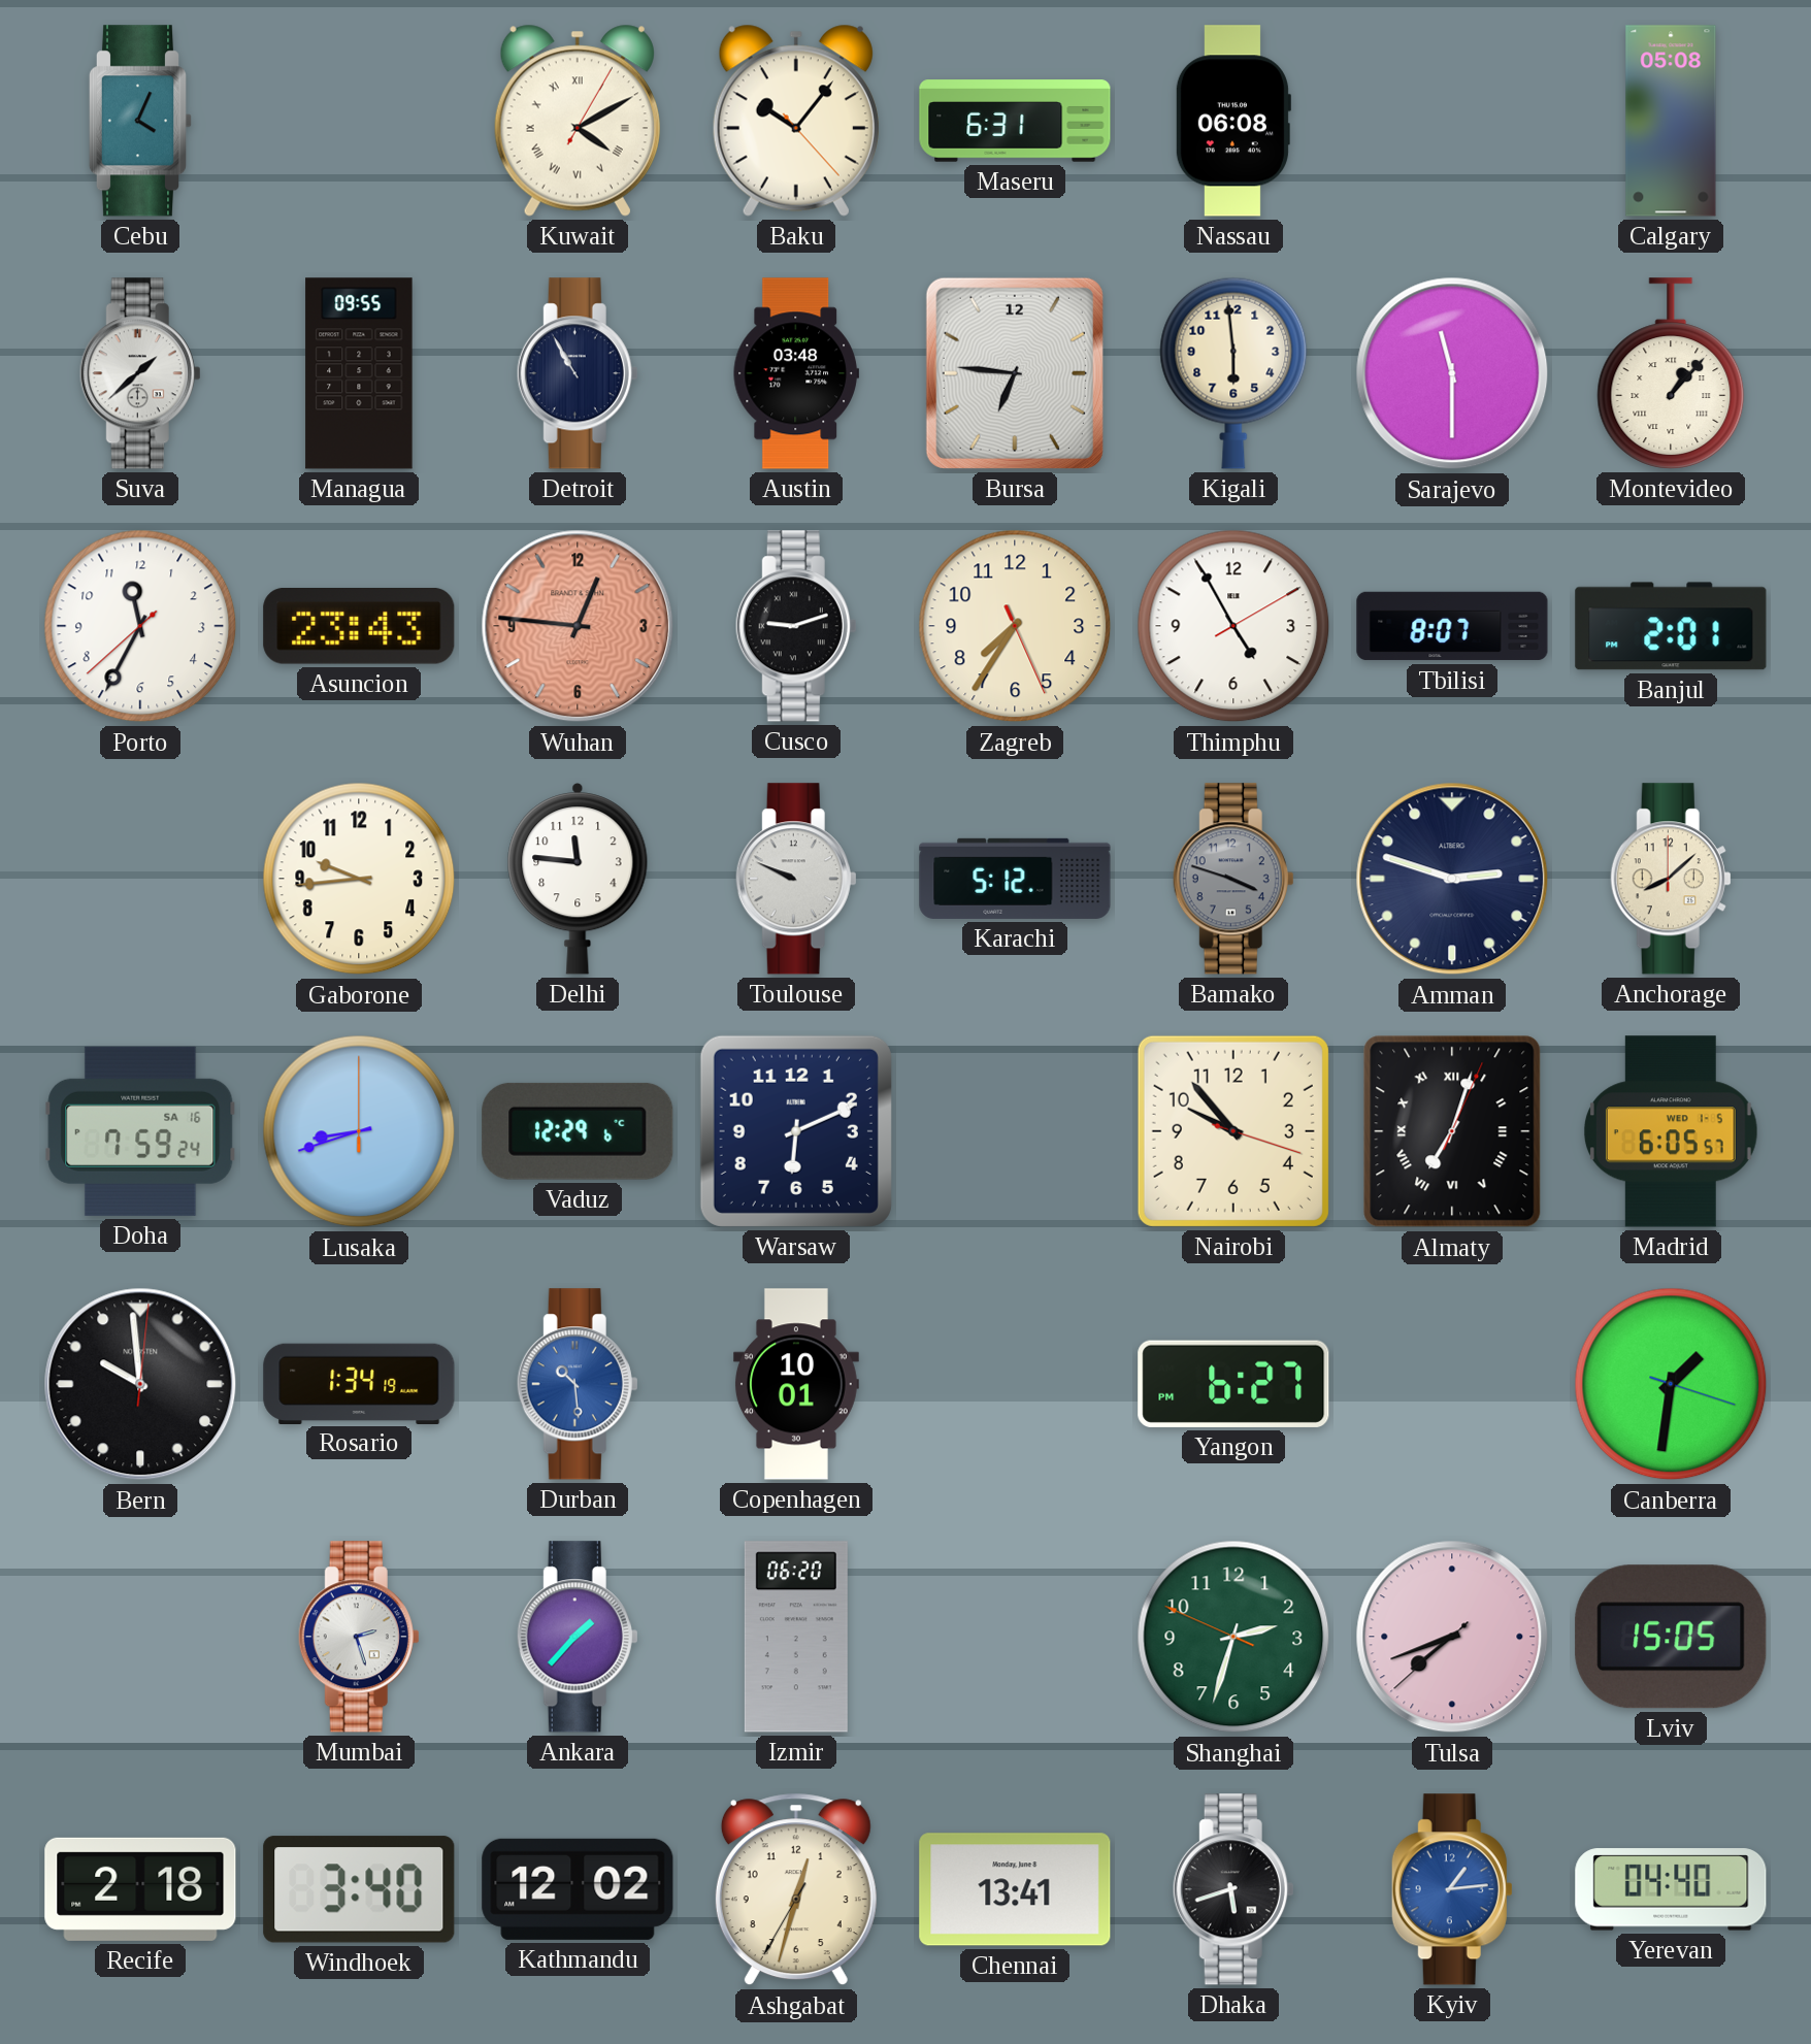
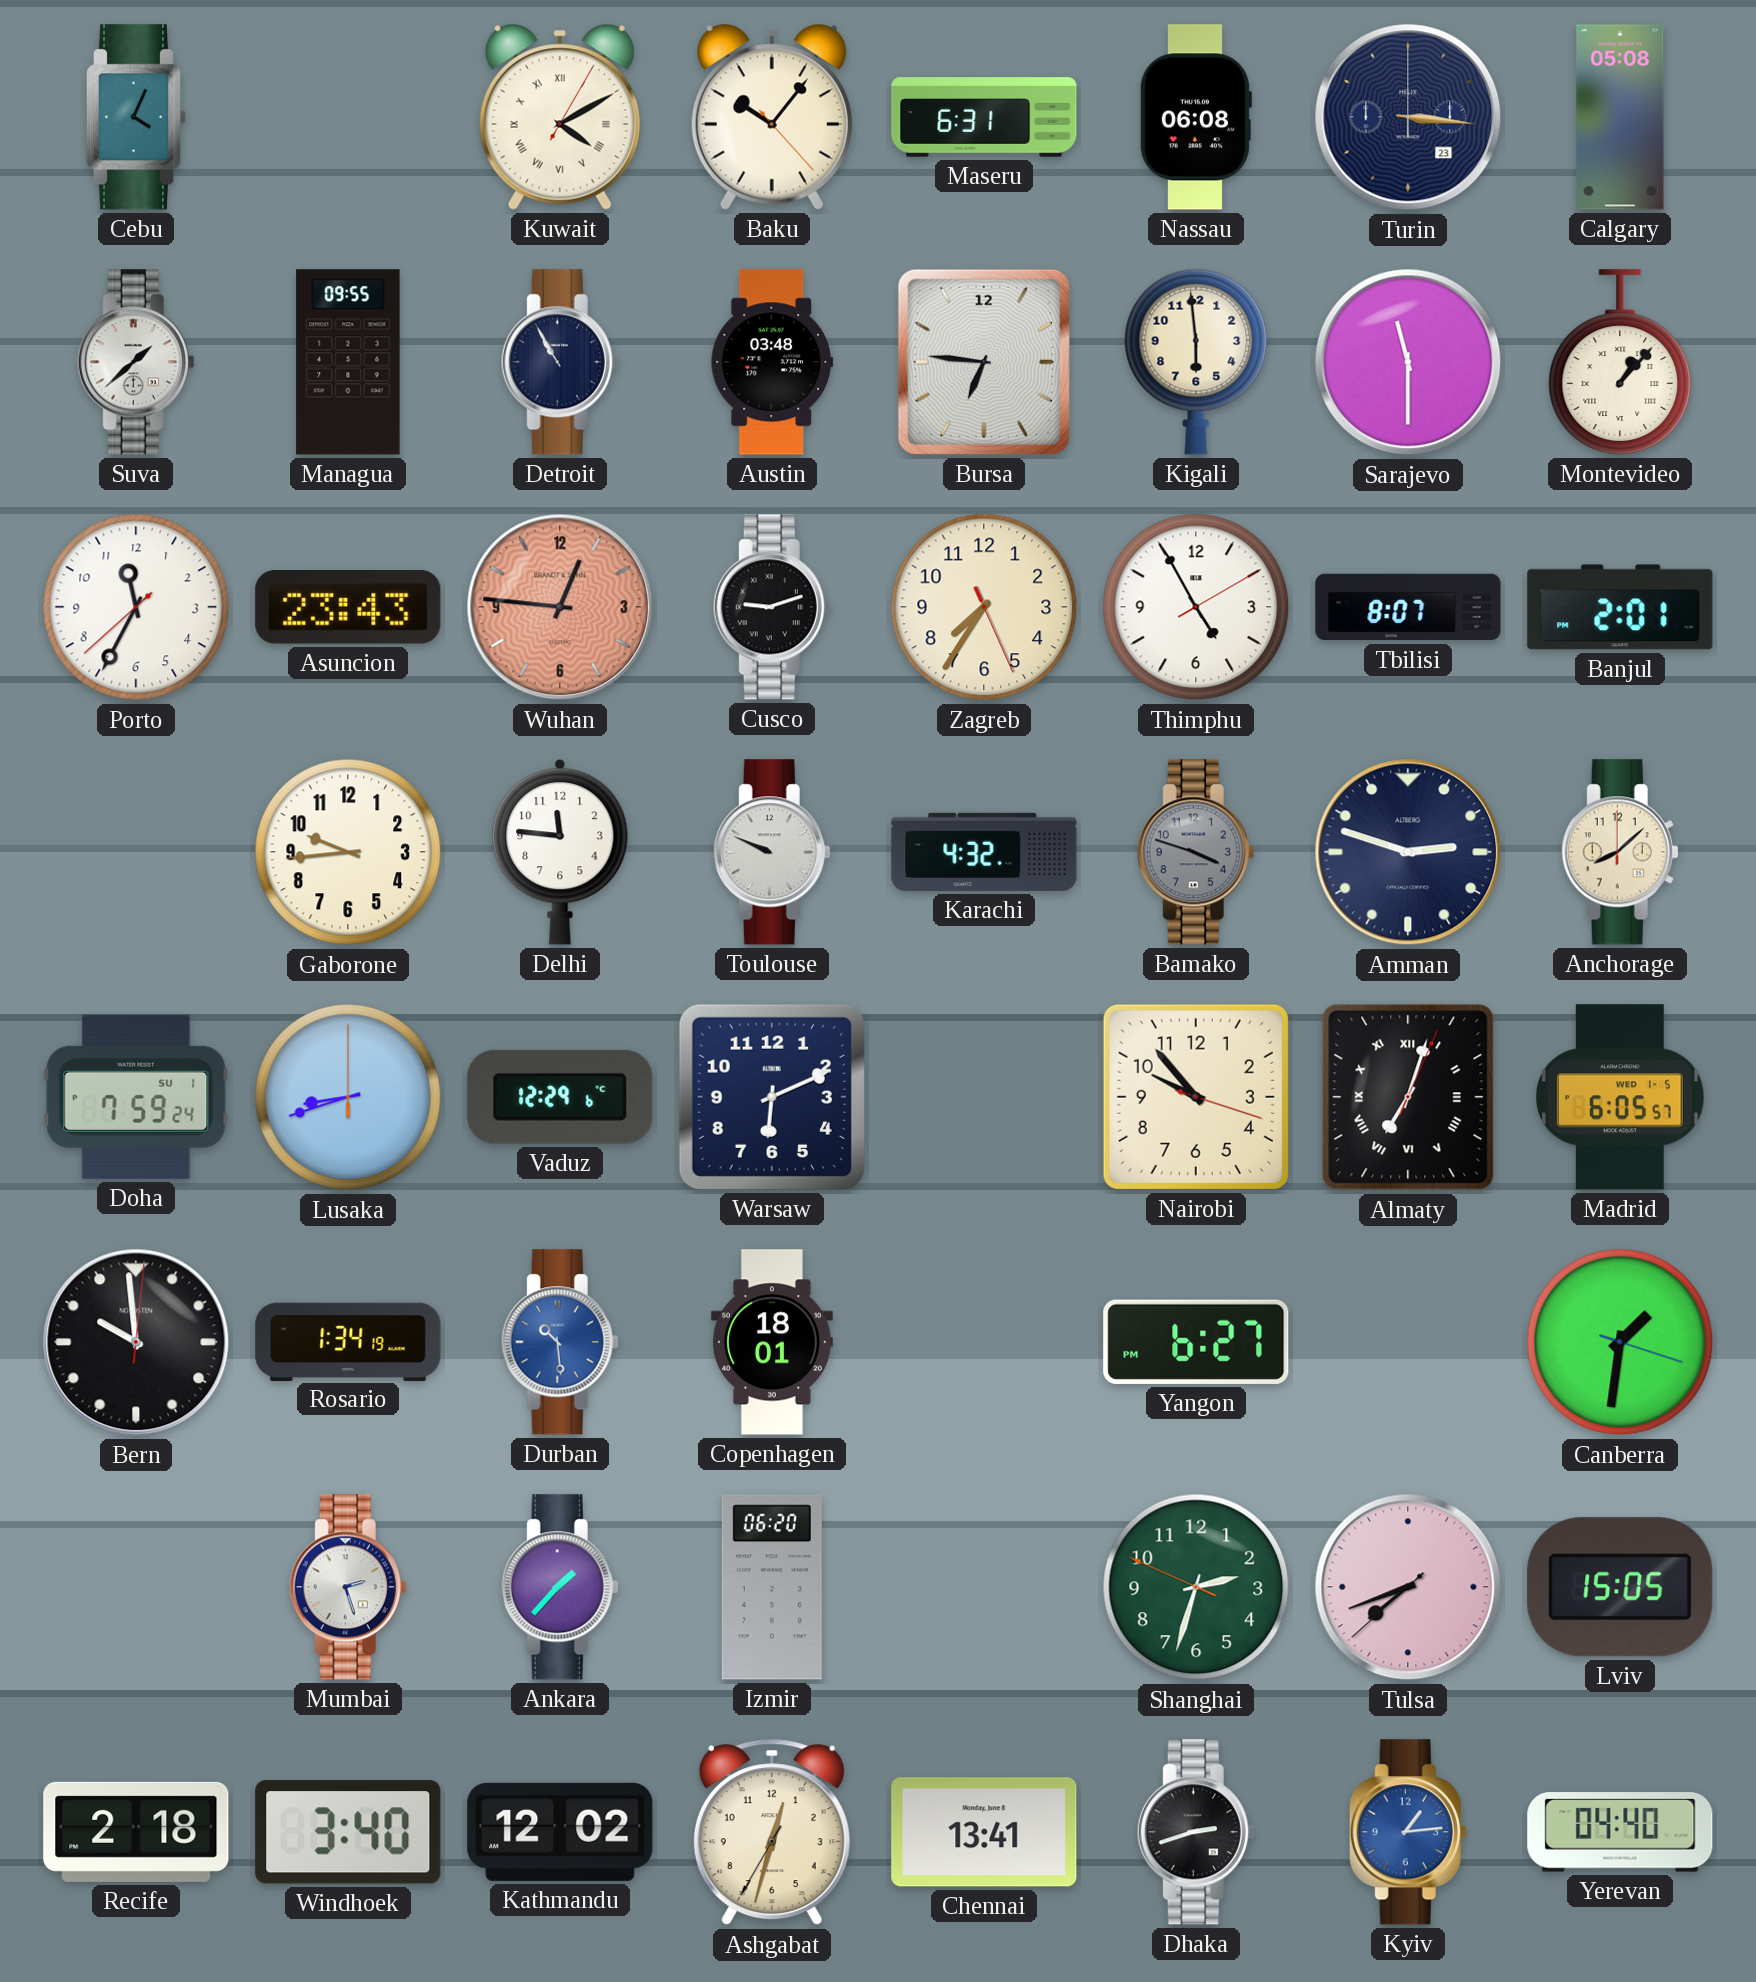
Turin: none -> 3:16
Karachi: 5:12 -> 4:32
Doha date: SA 16 -> SU 1
Copenhagen: 10:01 -> 18:01
Dhaka: 5:42 -> 2:42
